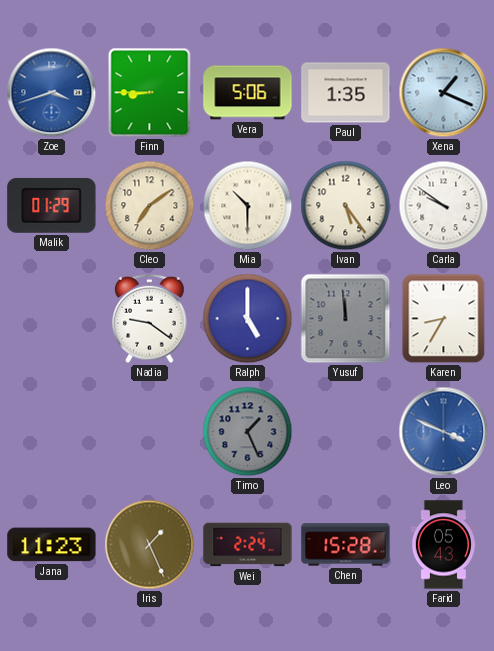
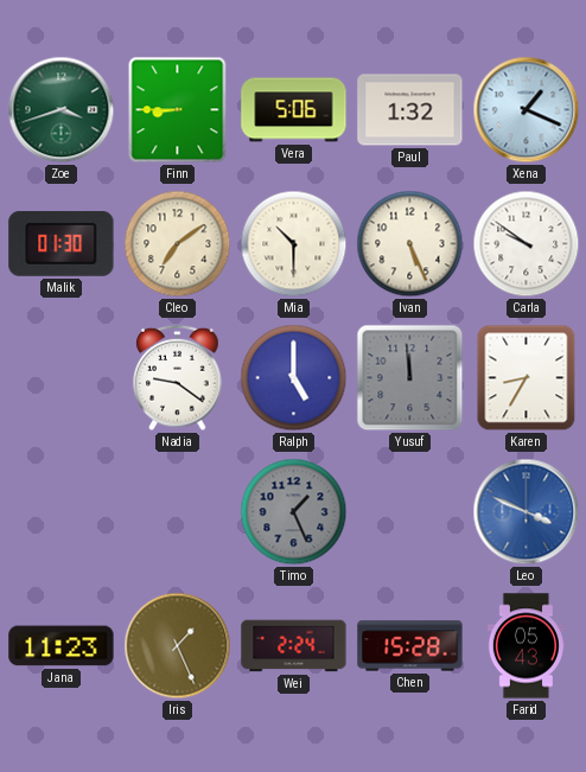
Zoe dial: blue -> green
Paul: 1:35 -> 1:32
Malik: 01:29 -> 01:30
Ivan: 5:24 -> 5:26
